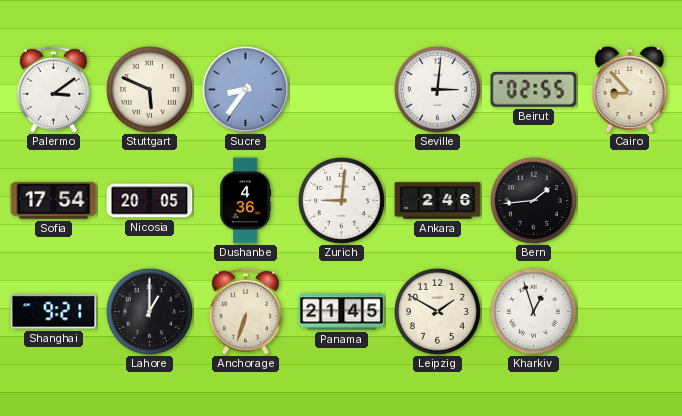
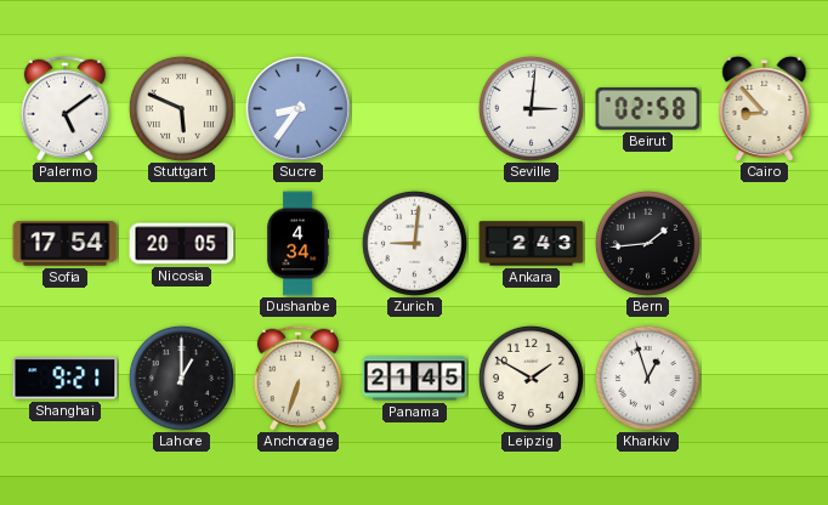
Palermo: 3:09 -> 5:09
Beirut: 02:55 -> 02:58
Dushanbe: 4:36 -> 4:34
Ankara: 2:46 -> 2:43
